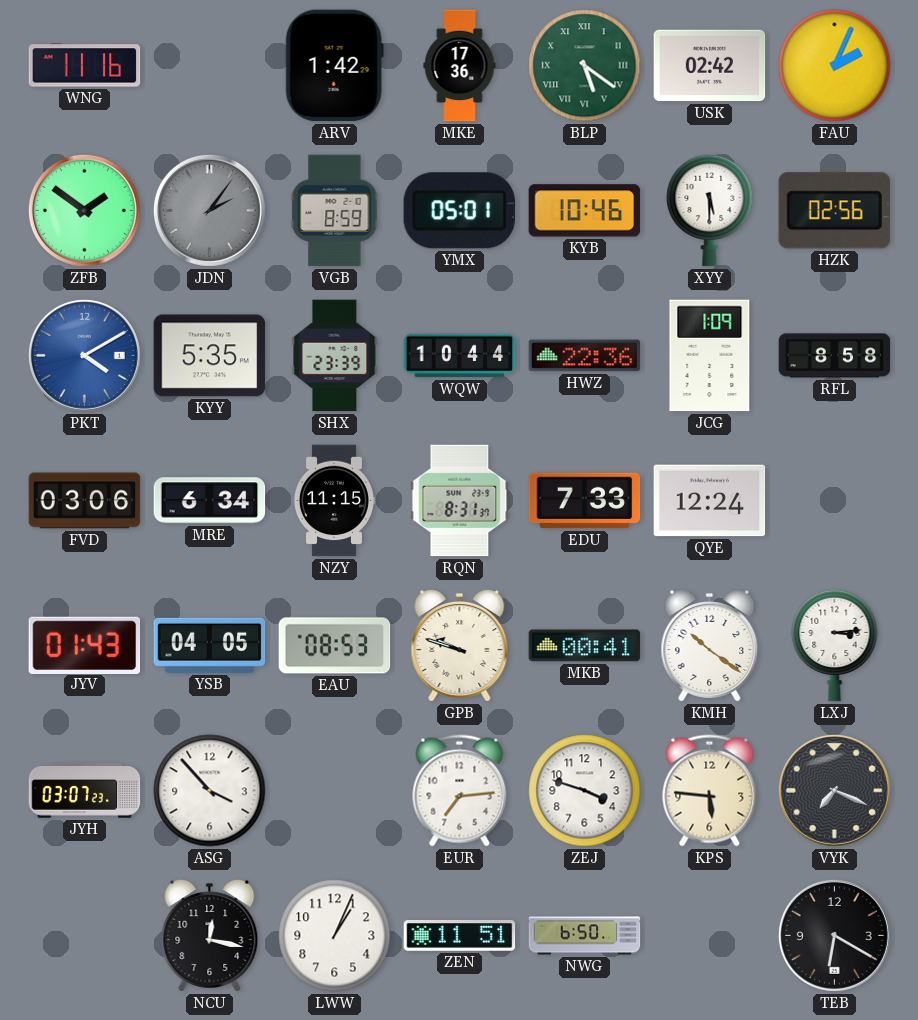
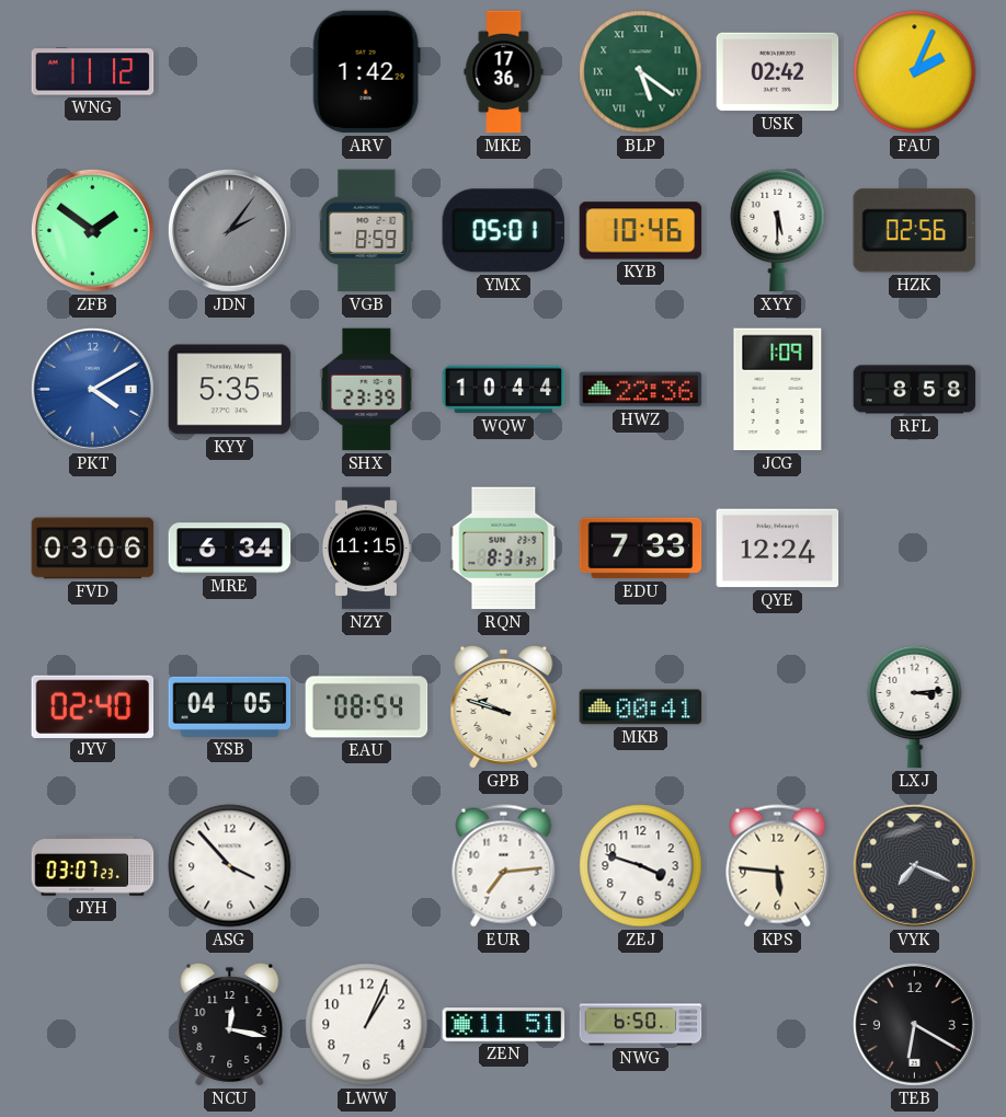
WNG: 11:16 -> 11:12
JYV: 01:43 -> 02:40
EAU: 08:53 -> 08:54
KMH: 10:21 -> none
